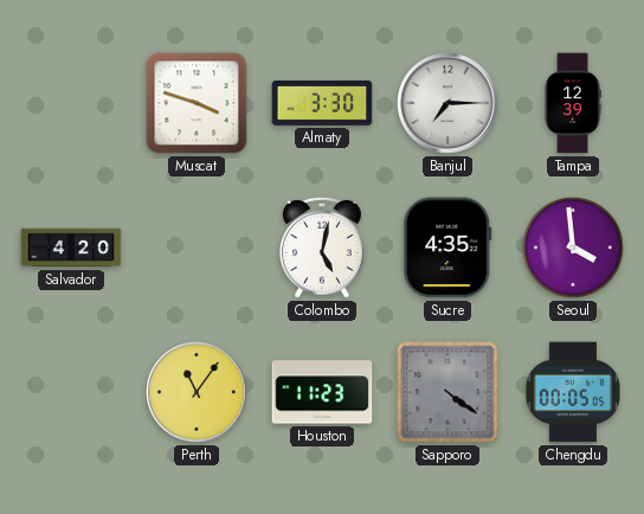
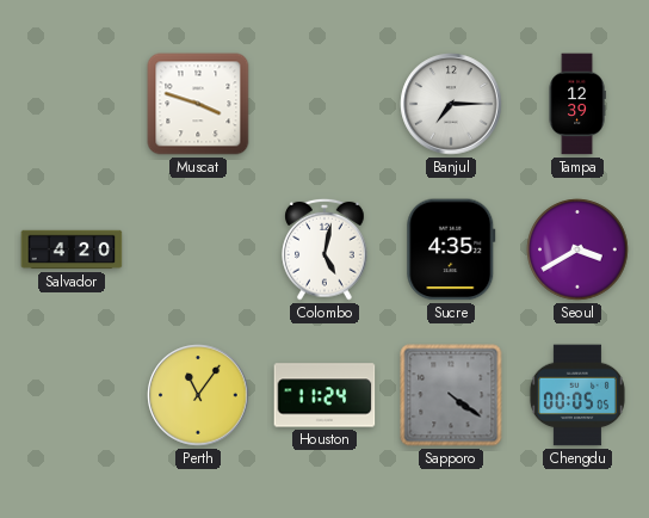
Almaty: 3:30 -> none
Seoul: 3:59 -> 3:40
Houston: 11:23 -> 11:24
